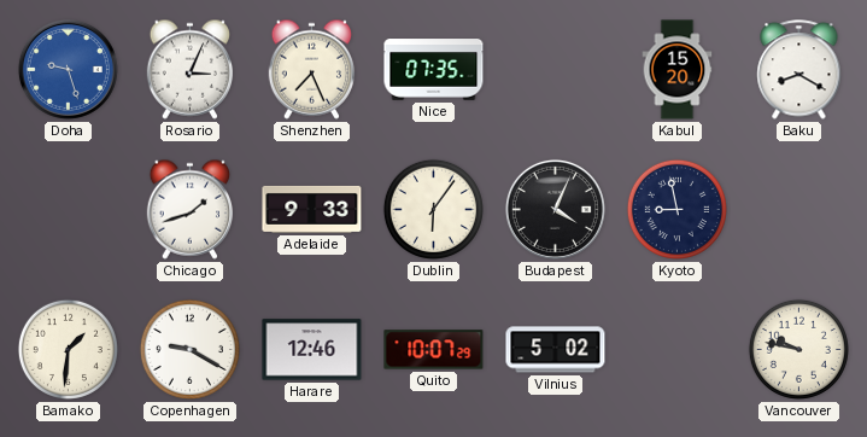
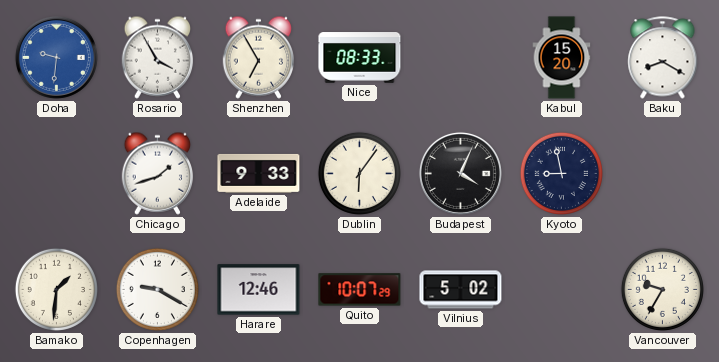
Doha: 9:27 -> 9:31
Rosario: 3:04 -> 3:55
Shenzhen: 7:26 -> 6:55
Nice: 07:35 -> 08:33
Vancouver: 9:47 -> 9:35
